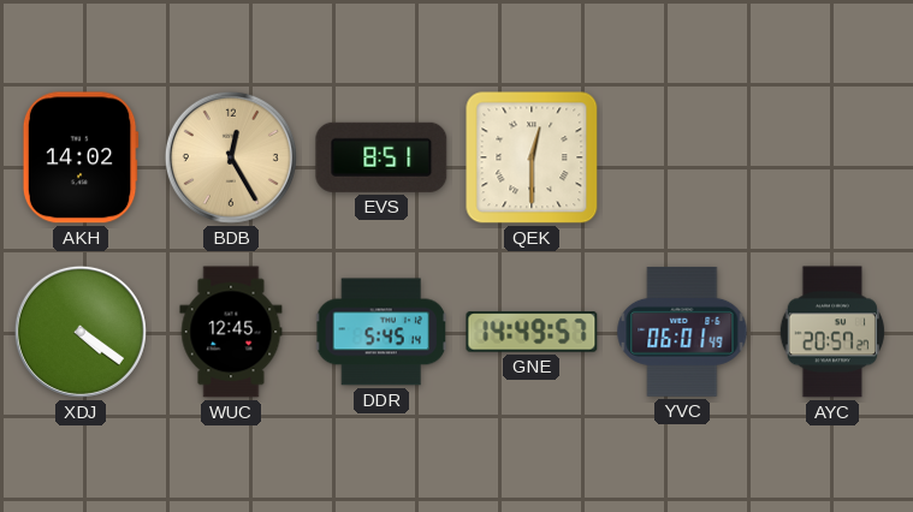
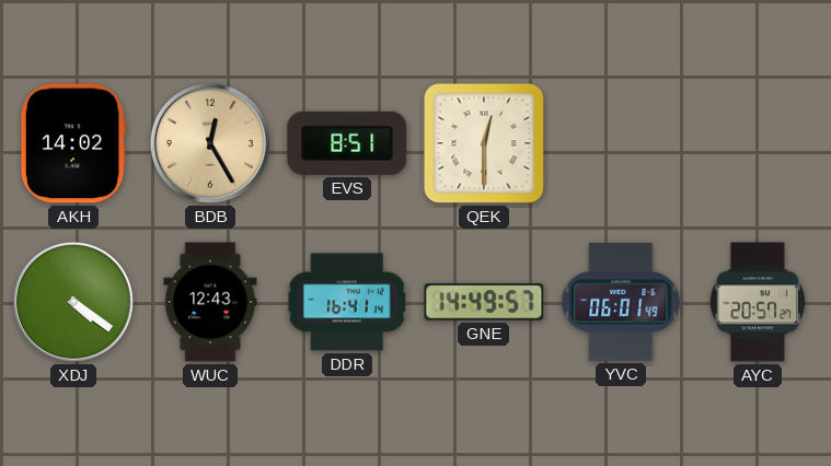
WUC: 12:45 -> 12:43
DDR: 5:45 -> 16:41
